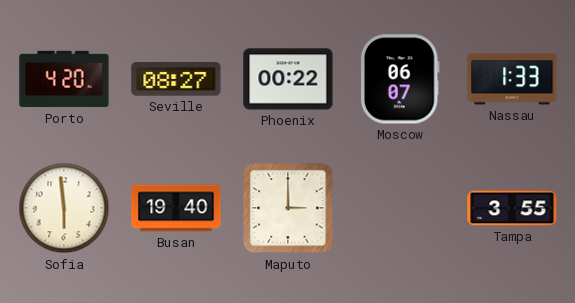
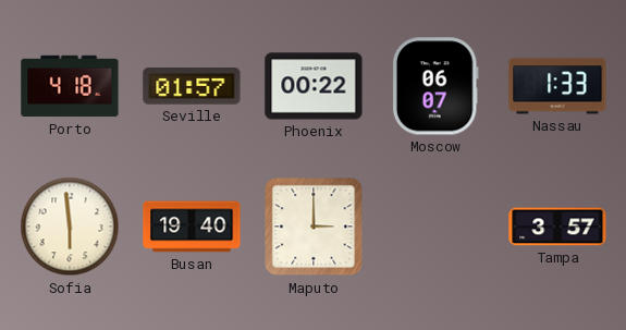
Porto: 4:20 -> 4:18
Seville: 08:27 -> 01:57
Tampa: 3:55 -> 3:57
